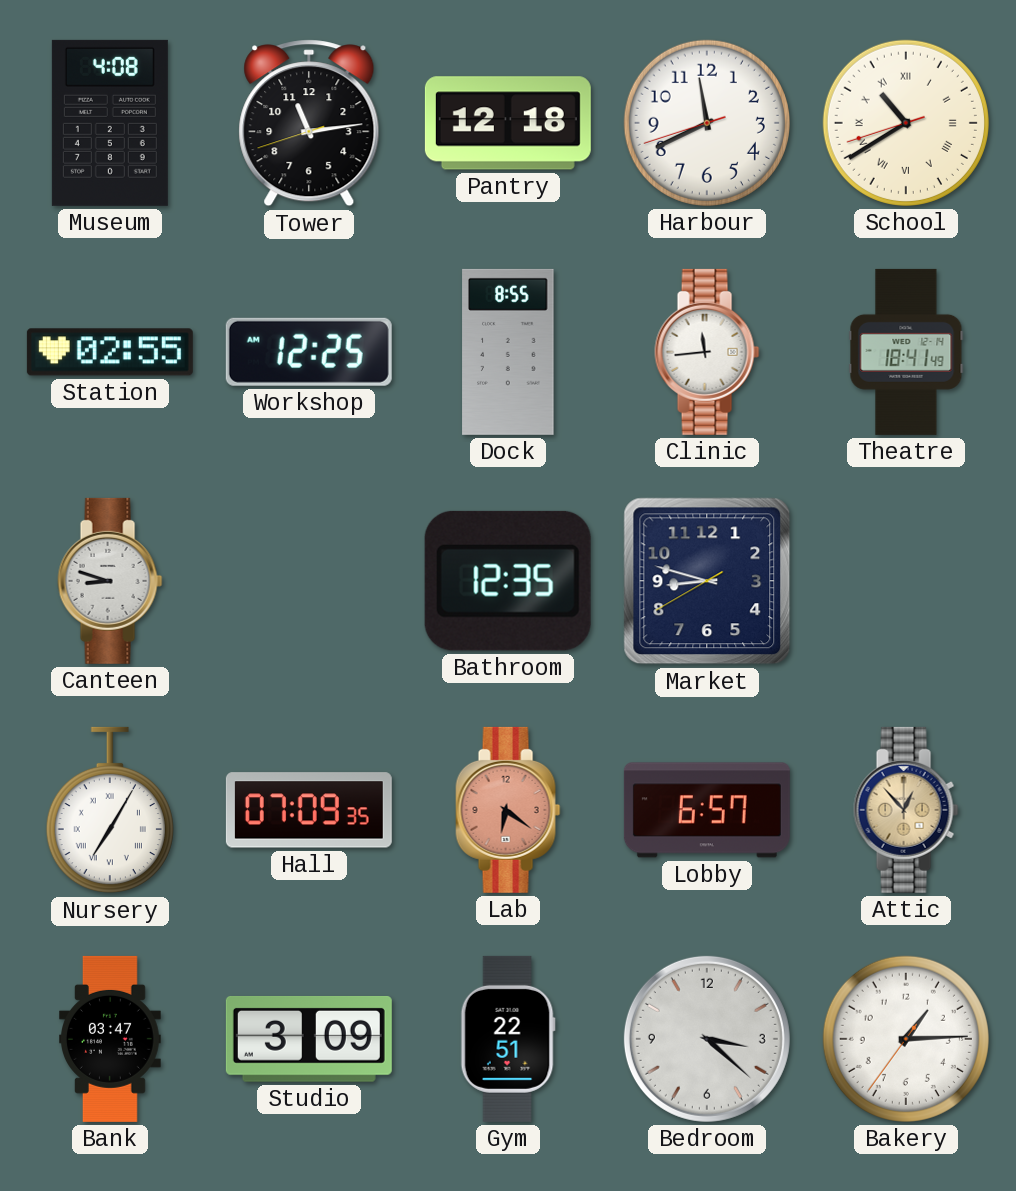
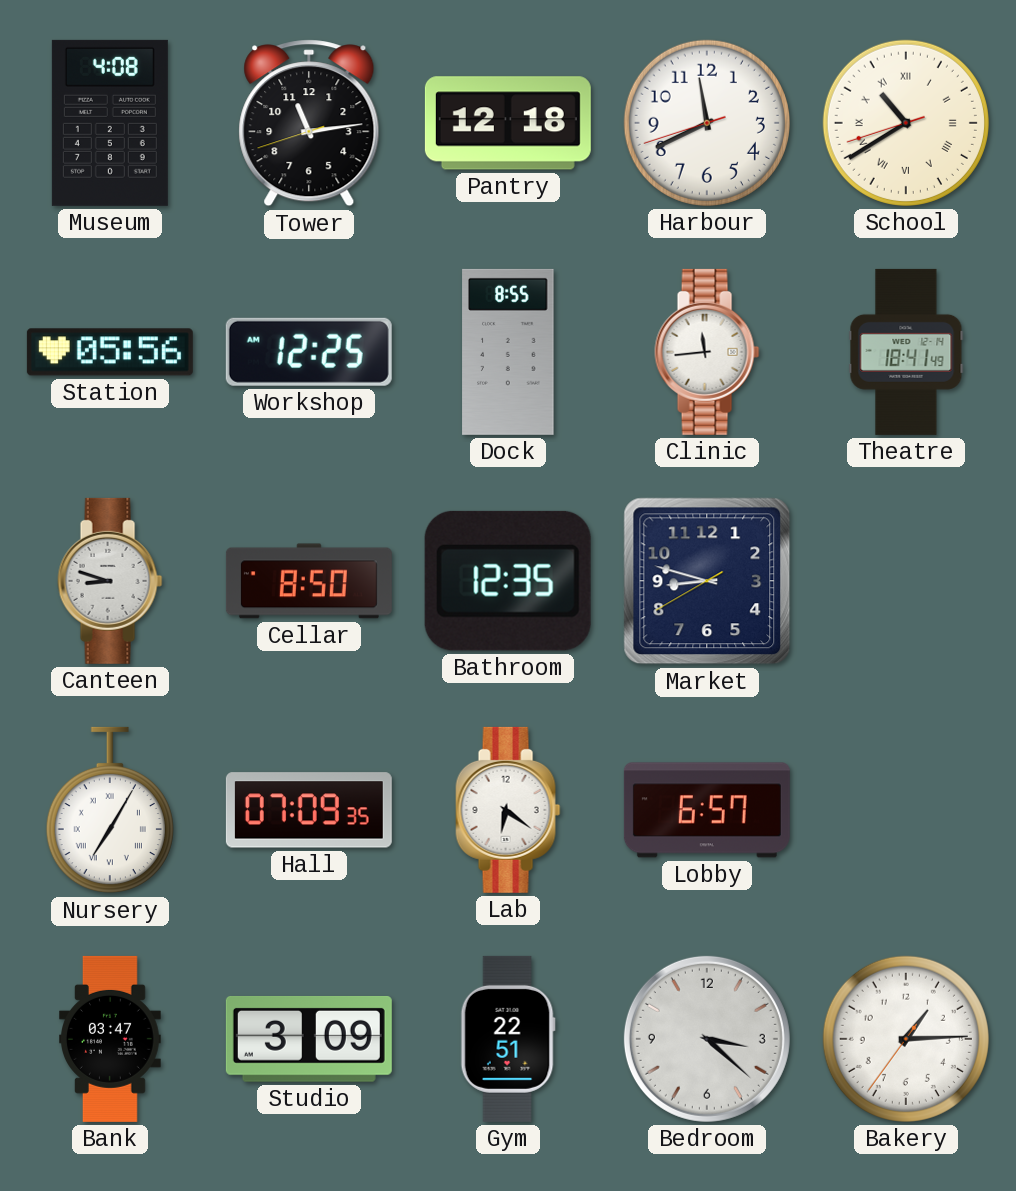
Station: 02:55 -> 05:56
Cellar: none -> 8:50
Lab dial: salmon -> white
Attic: 12:53 -> none
